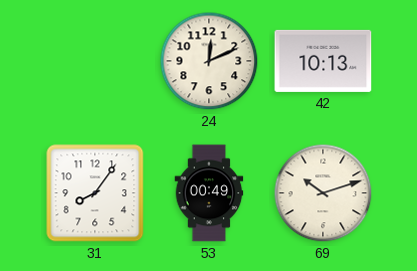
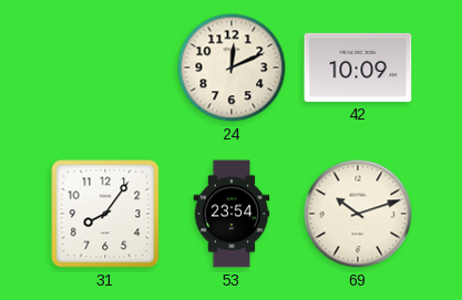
42: 10:13 -> 10:09
53: 00:49 -> 23:54
